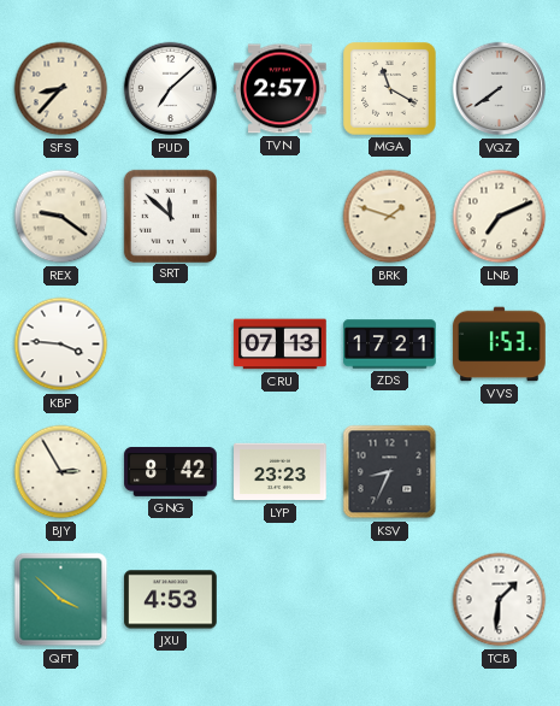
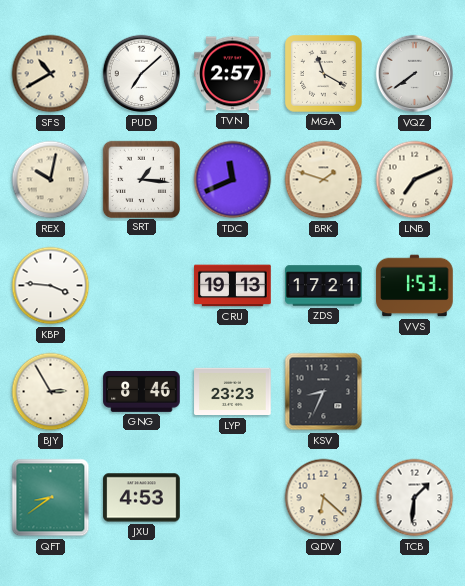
SFS: 8:37 -> 10:40
REX: 9:21 -> 10:02
SRT: 11:52 -> 1:16
TDC: none -> 11:41
CRU: 07:13 -> 19:13
GNG: 8:42 -> 8:46
QFT: 3:52 -> 8:39
QDV: none -> 6:22
